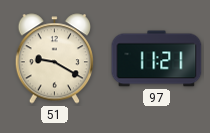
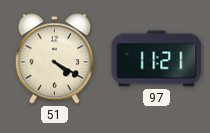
51: 9:20 -> 4:20
